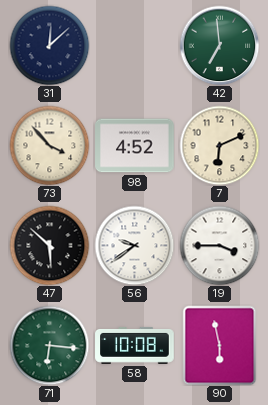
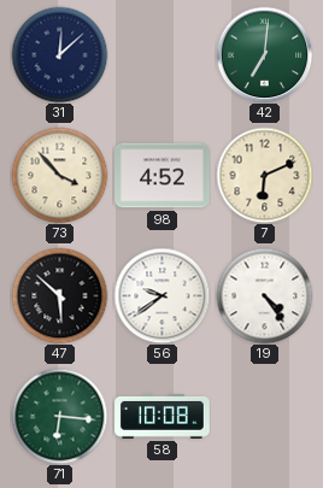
42: 6:59 -> 7:01
19: 3:45 -> 4:24
90: 5:58 -> none
